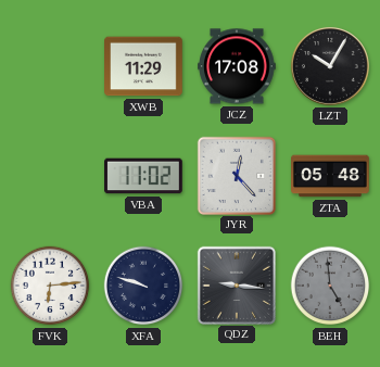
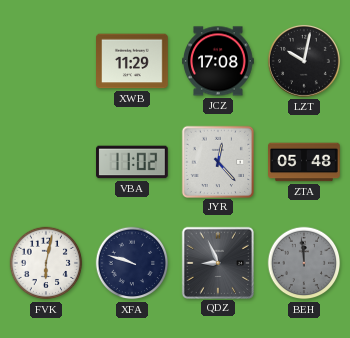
LZT: 10:05 -> 10:02
FVK: 6:14 -> 6:02
QDZ: 9:16 -> 8:56
BEH: 4:59 -> 11:59
